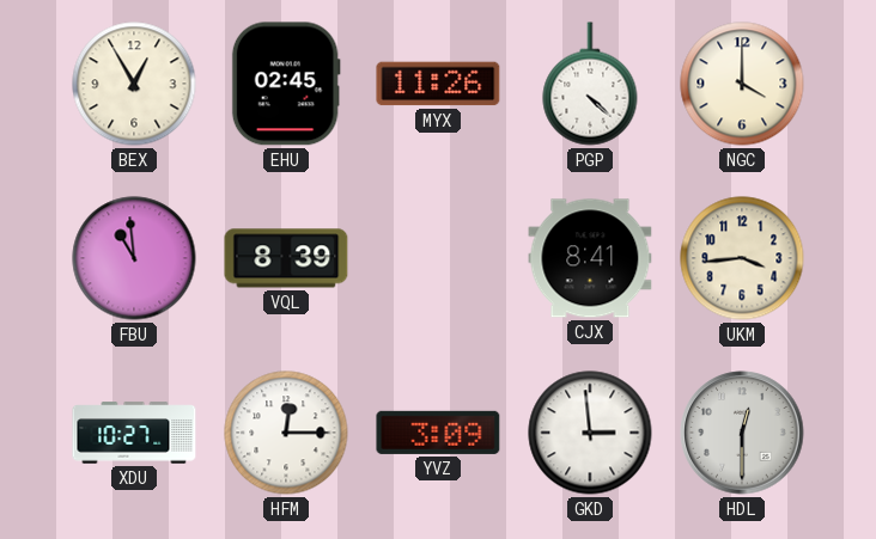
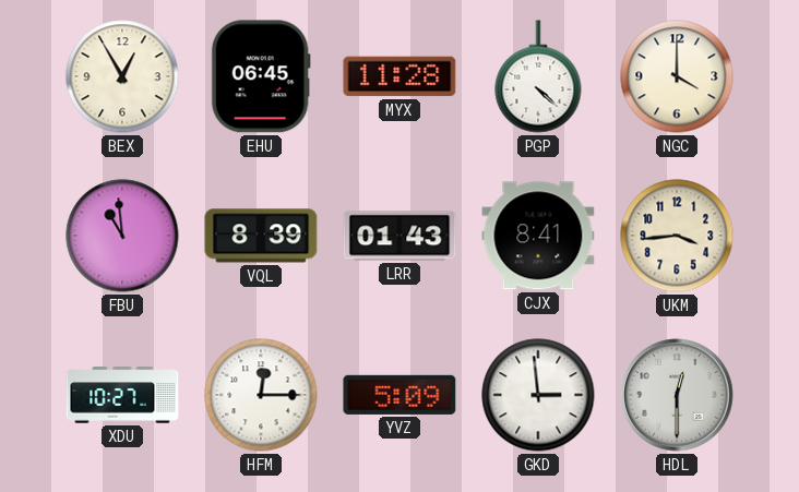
EHU: 02:45 -> 06:45
MYX: 11:26 -> 11:28
LRR: none -> 01:43
YVZ: 3:09 -> 5:09
